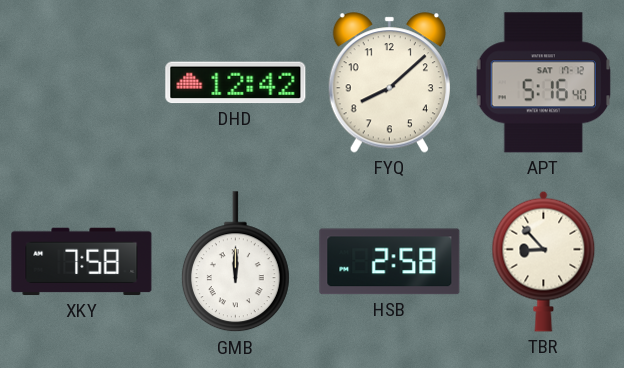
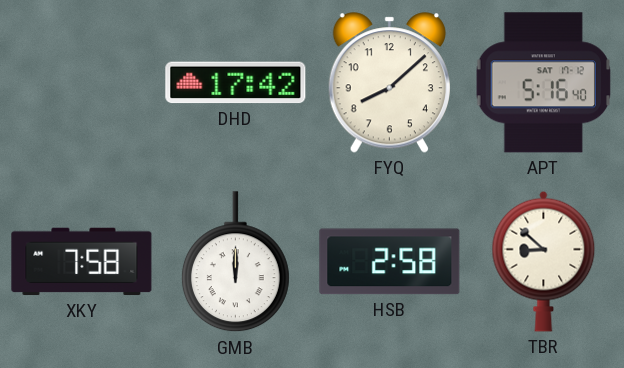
DHD: 12:42 -> 17:42
TBR: 8:53 -> 8:52
